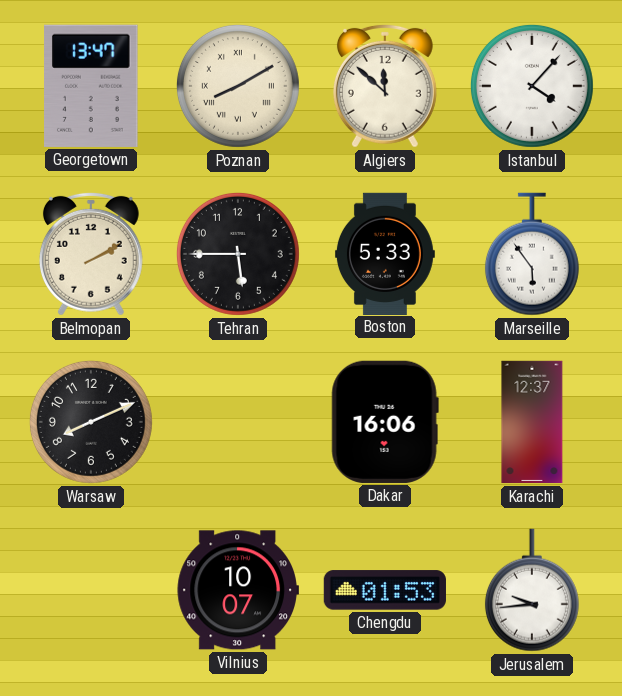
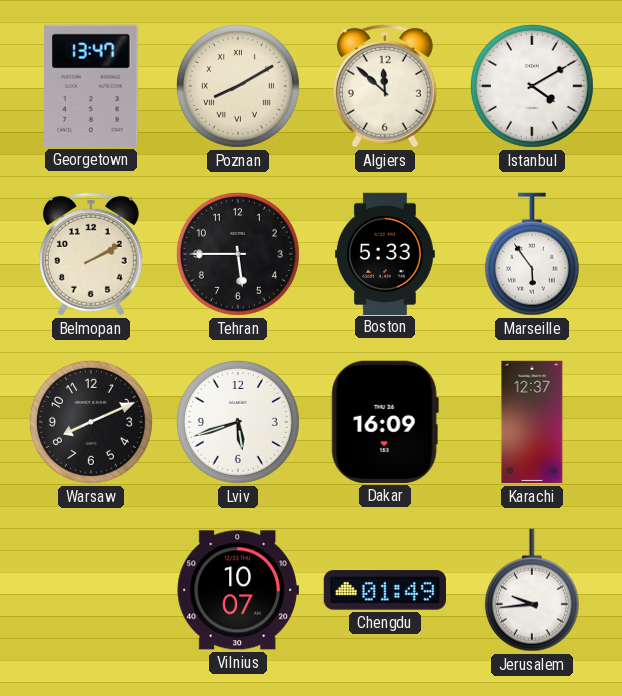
Istanbul: 4:07 -> 4:10
Lviv: none -> 5:42
Dakar: 16:06 -> 16:09
Chengdu: 01:53 -> 01:49
